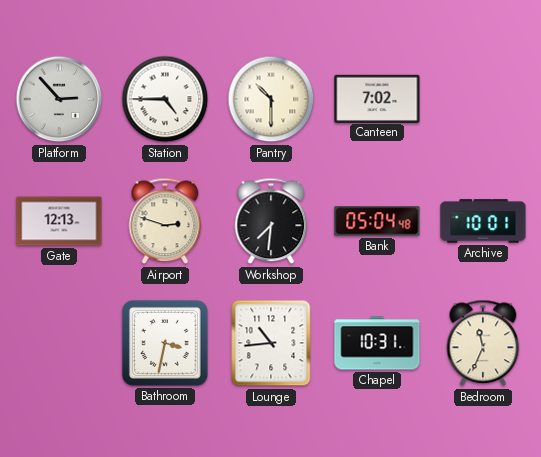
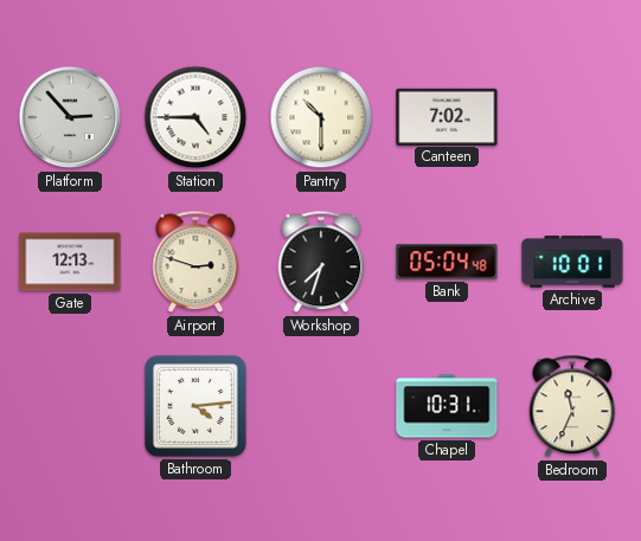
Workshop: 7:31 -> 7:33
Bathroom: 3:32 -> 4:14
Lounge: 10:44 -> none
